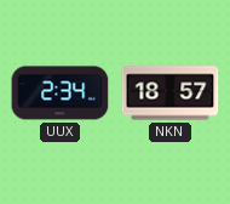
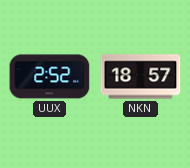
UUX: 2:34 -> 2:52
